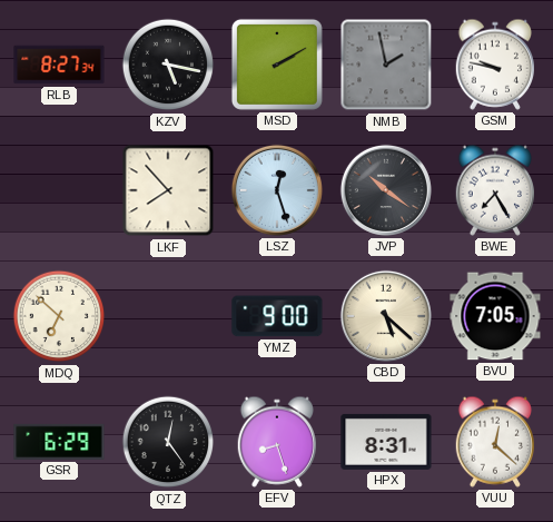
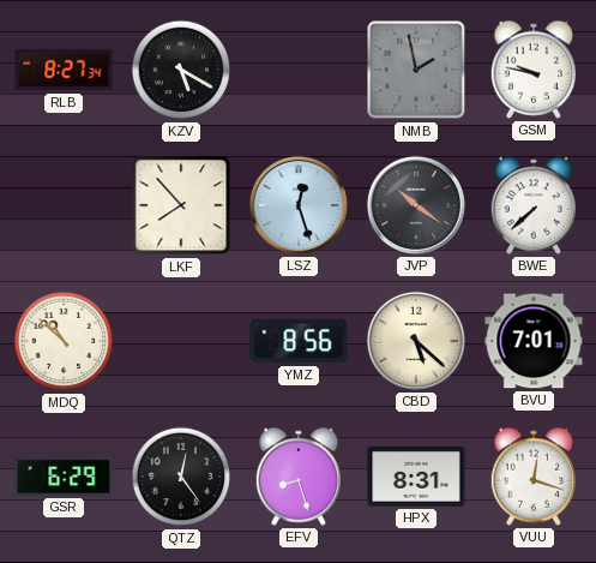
KZV: 5:17 -> 5:20
MSD: 2:10 -> none
BWE: 7:25 -> 7:38
MDQ: 6:52 -> 10:52
YMZ: 9:00 -> 8:56
BVU: 7:05 -> 7:01
VUU: 12:22 -> 12:18
